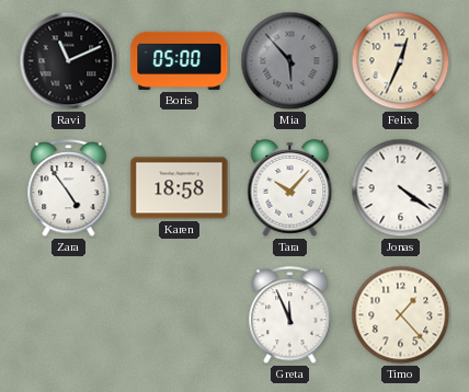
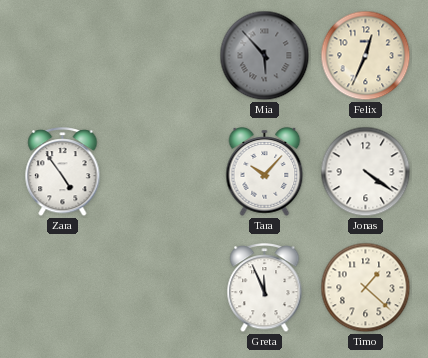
Ravi: 11:11 -> none
Boris: 05:00 -> none
Karen: 18:58 -> none
Timo: 1:23 -> 1:22
